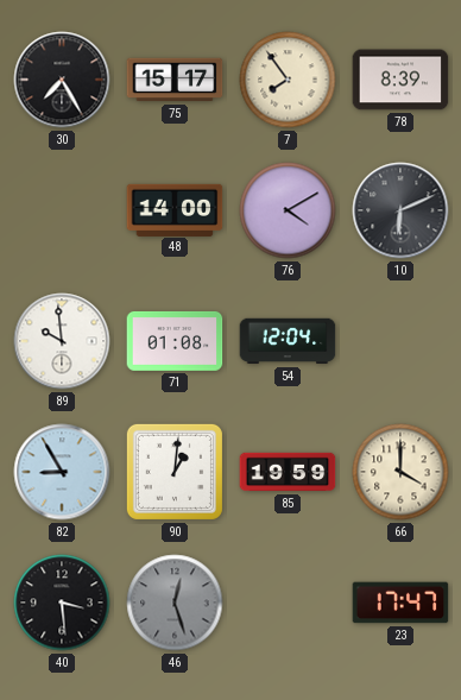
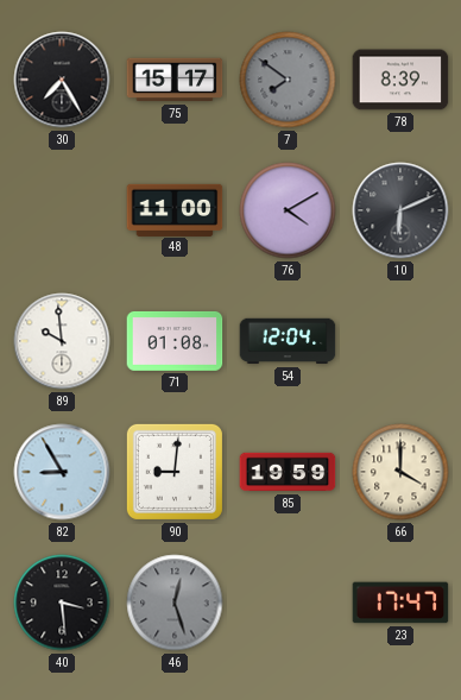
7: 7:54 -> 7:51
7 dial: cream -> grey
48: 14:00 -> 11:00
90: 1:01 -> 9:01
